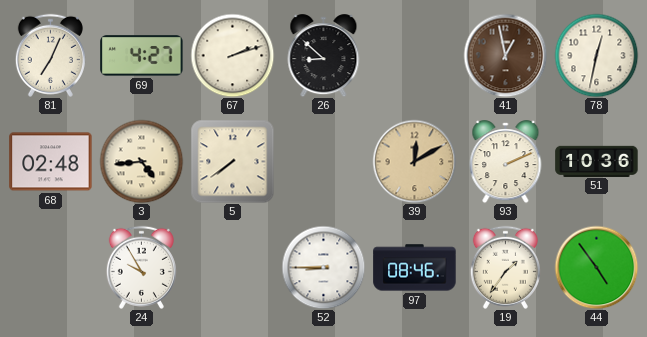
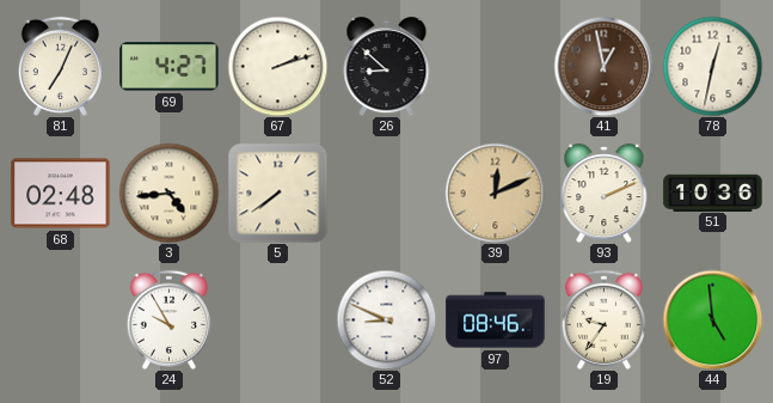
39: 12:10 -> 12:11
52: 8:45 -> 8:49
19: 1:36 -> 9:36
44: 4:54 -> 4:59
